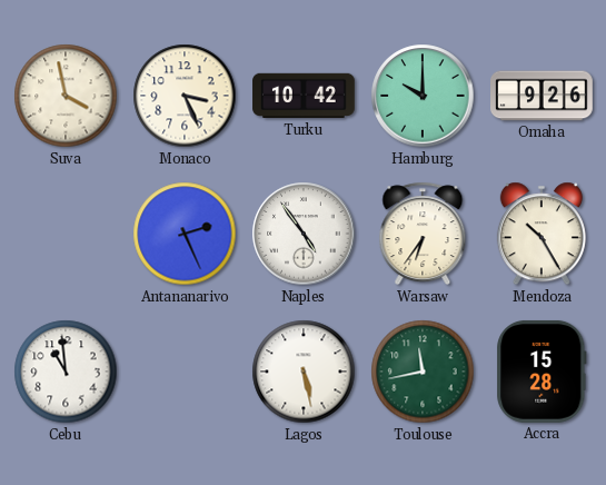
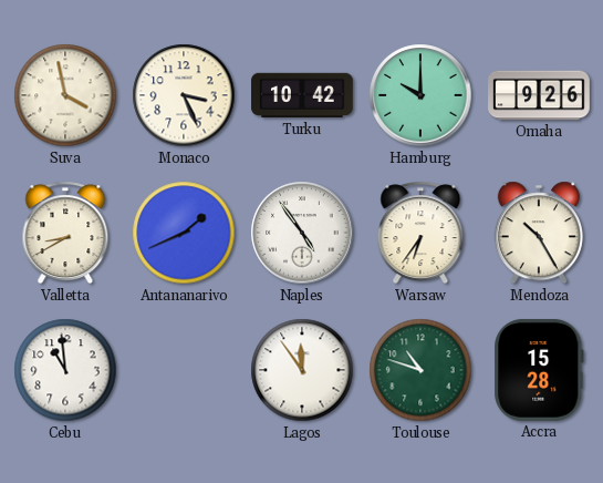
Valletta: none -> 8:40
Antananarivo: 2:26 -> 1:41
Lagos: 5:28 -> 11:54
Toulouse: 11:43 -> 10:48
